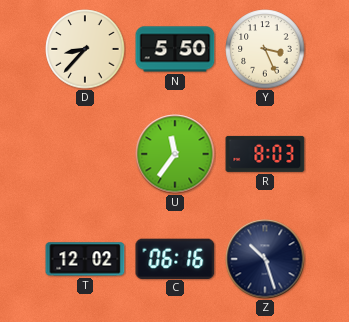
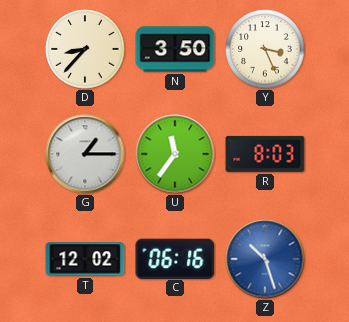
N: 5:50 -> 3:50
G: none -> 1:15
Z dial: navy -> blue
